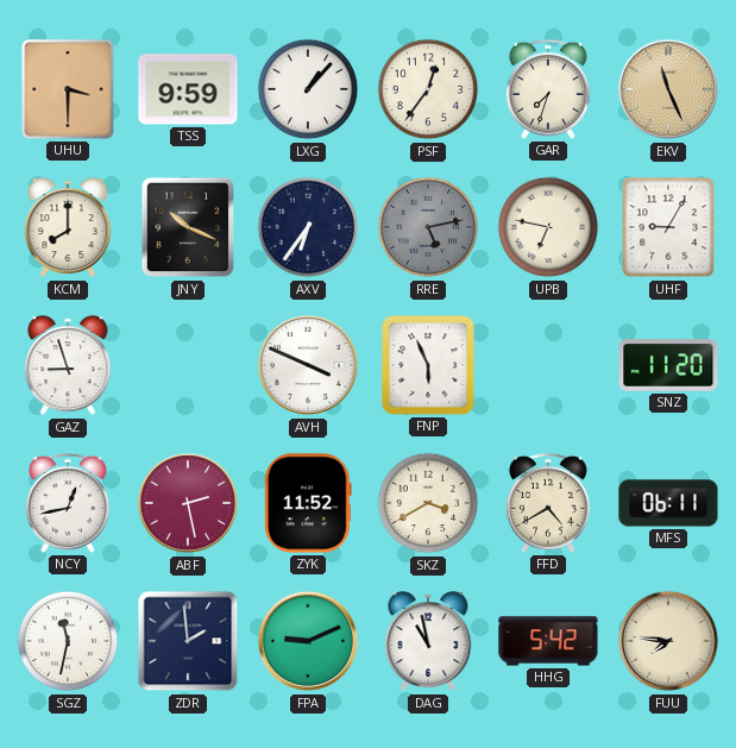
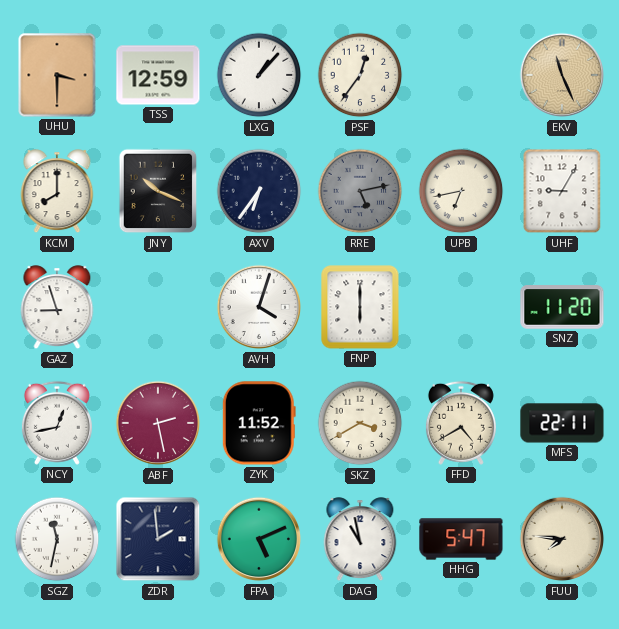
TSS: 9:59 -> 12:59
GAR: 7:33 -> none
UPB: 6:47 -> 6:43
AVH: 3:49 -> 4:03
FNP: 5:56 -> 6:00
MFS: 06:11 -> 22:11
FPA: 9:11 -> 5:11
HHG: 5:42 -> 5:47
